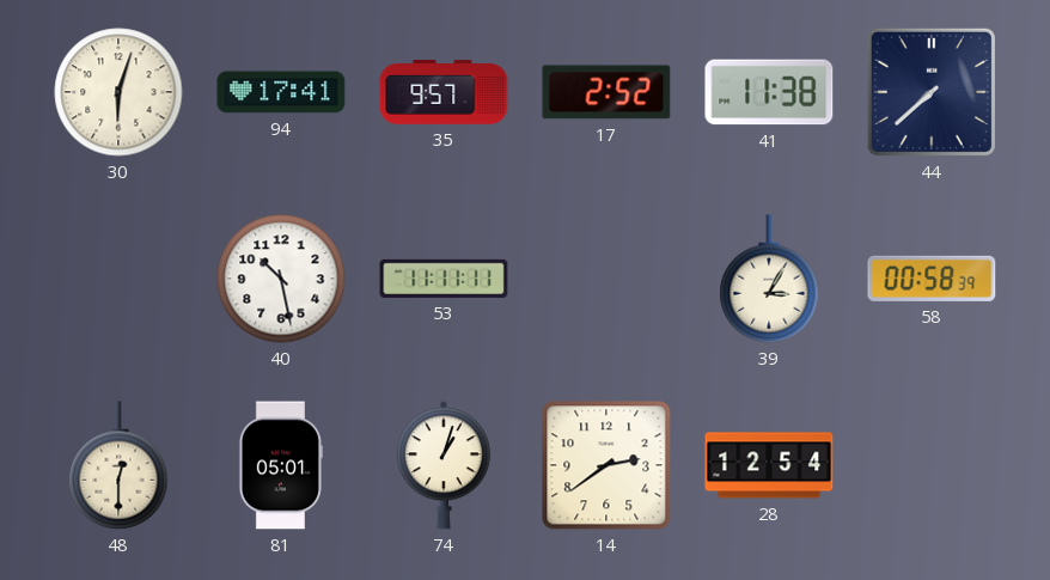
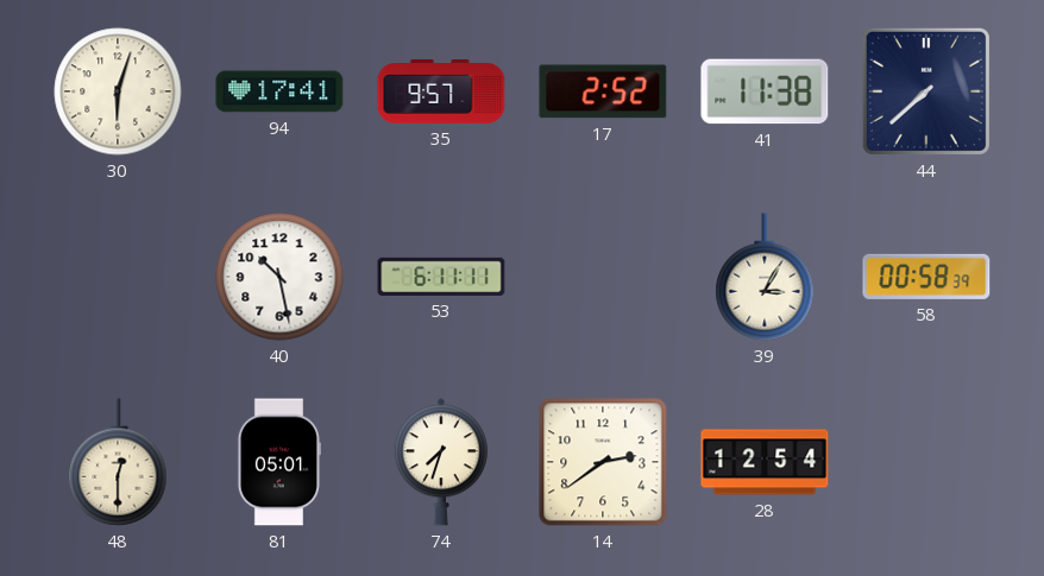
53: 11:11 -> 6:11
74: 1:03 -> 7:33
